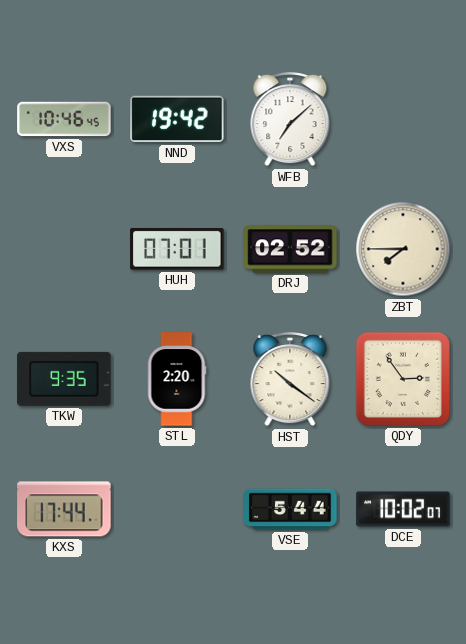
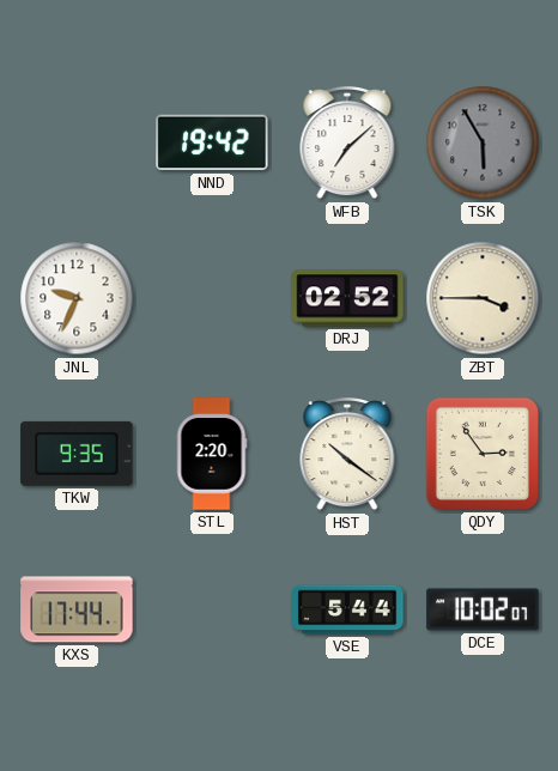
VXS: 10:46 -> none
TSK: none -> 5:55
JNL: none -> 9:34
HUH: 07:01 -> none
ZBT: 7:45 -> 3:45
